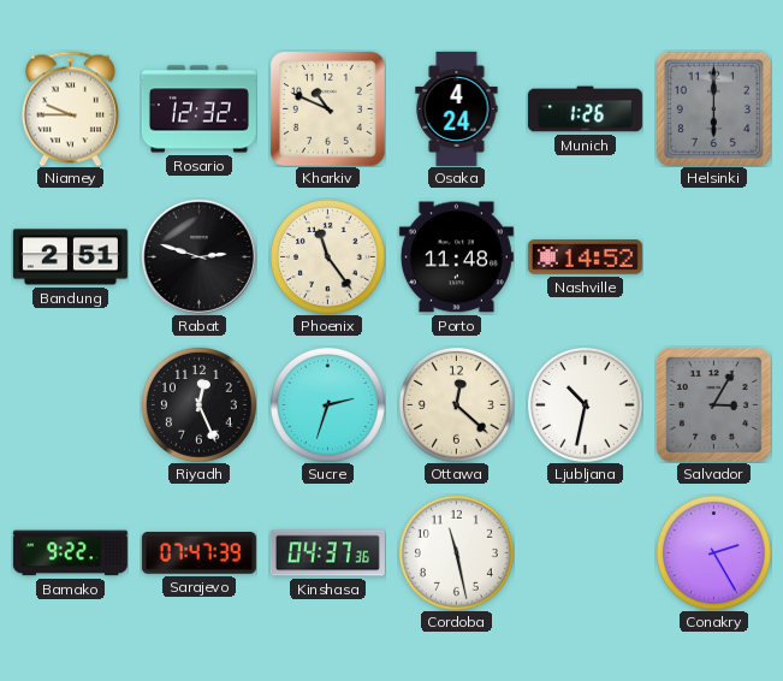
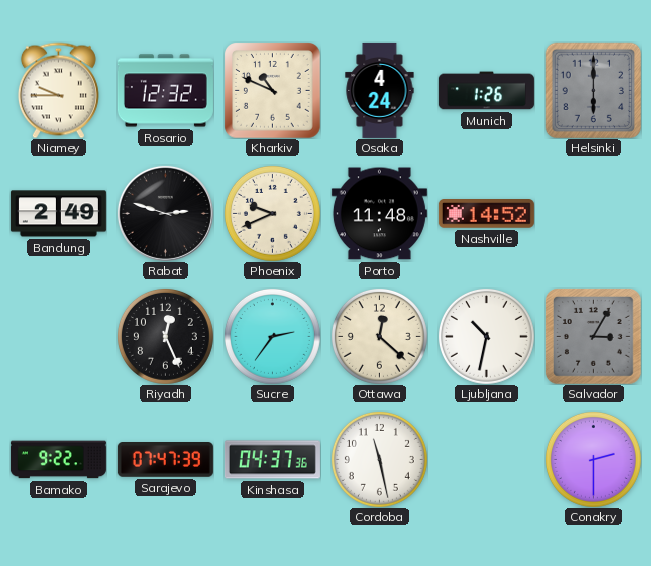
Bandung: 2:51 -> 2:49
Phoenix: 11:24 -> 9:41
Sucre: 2:33 -> 2:36
Conakry: 2:25 -> 2:30
